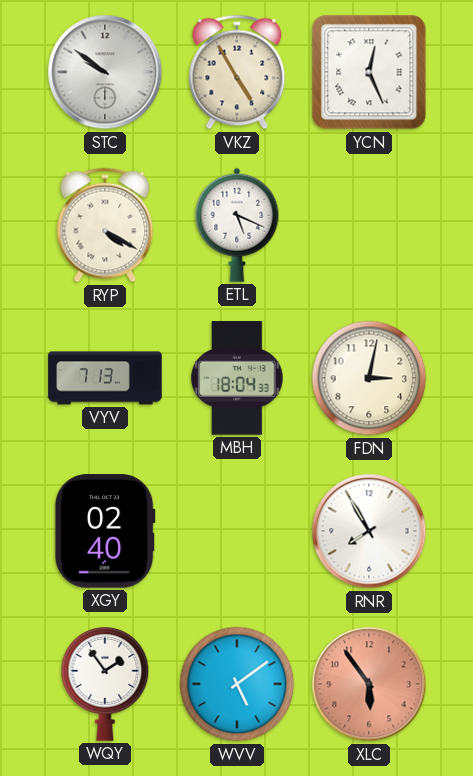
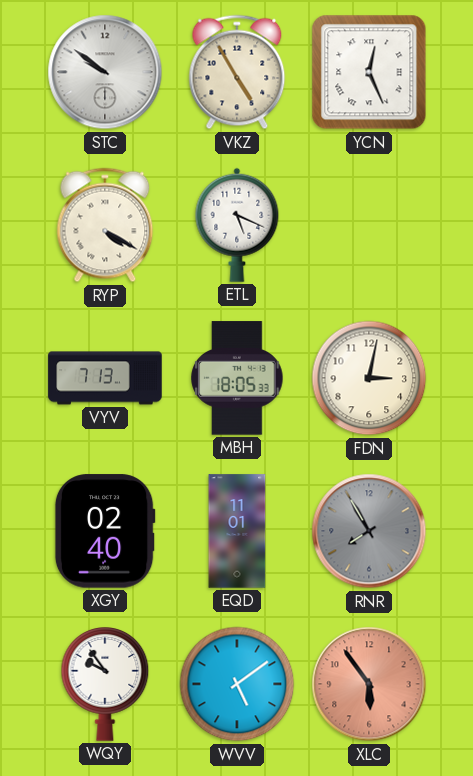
MBH: 18:04 -> 18:05
EQD: none -> 11:01
RNR dial: white -> grey
WQY: 1:54 -> 9:54
